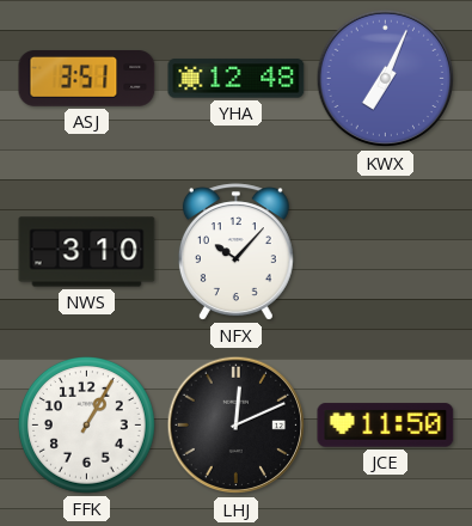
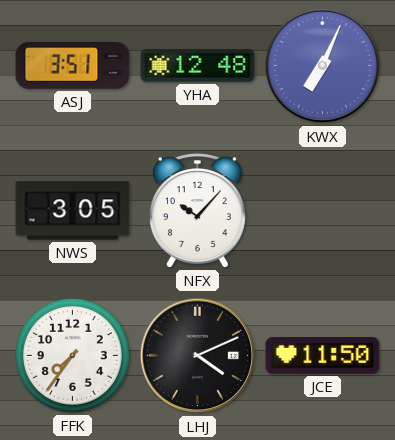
NWS: 3:10 -> 3:05
FFK: 1:05 -> 7:36
LHJ: 12:11 -> 4:11
